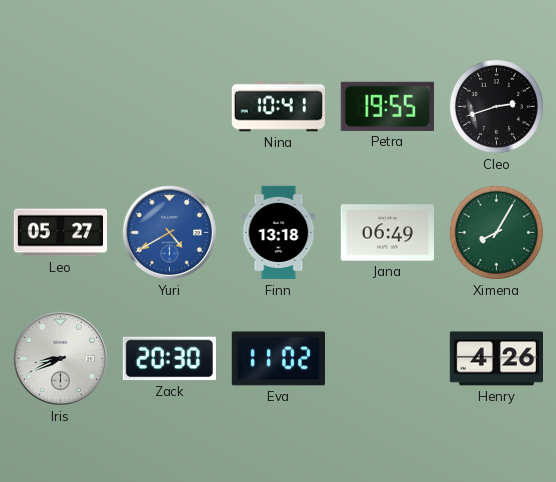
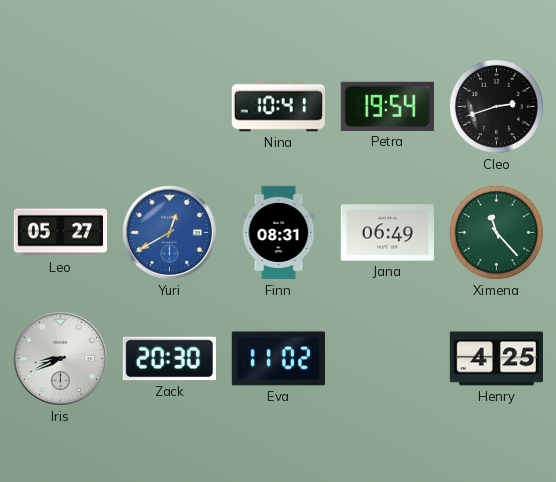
Petra: 19:55 -> 19:54
Yuri: 4:40 -> 12:40
Finn: 13:18 -> 08:31
Ximena: 8:05 -> 11:23
Henry: 4:26 -> 4:25
